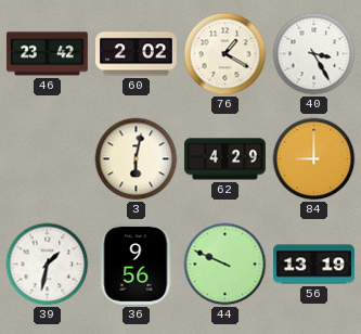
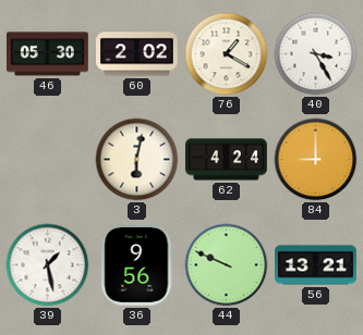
46: 23:42 -> 05:30
62: 4:29 -> 4:24
39: 1:32 -> 1:28
56: 13:19 -> 13:21
